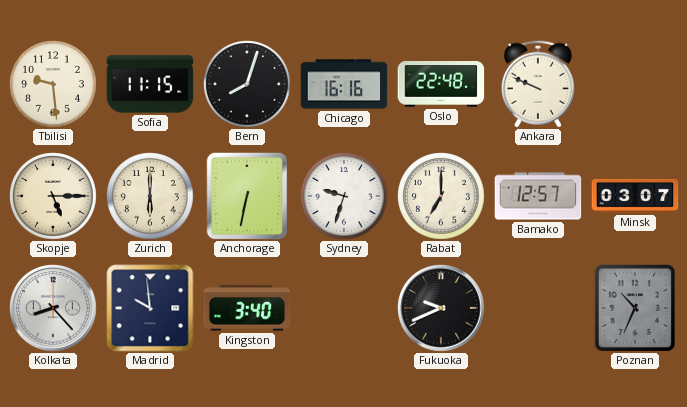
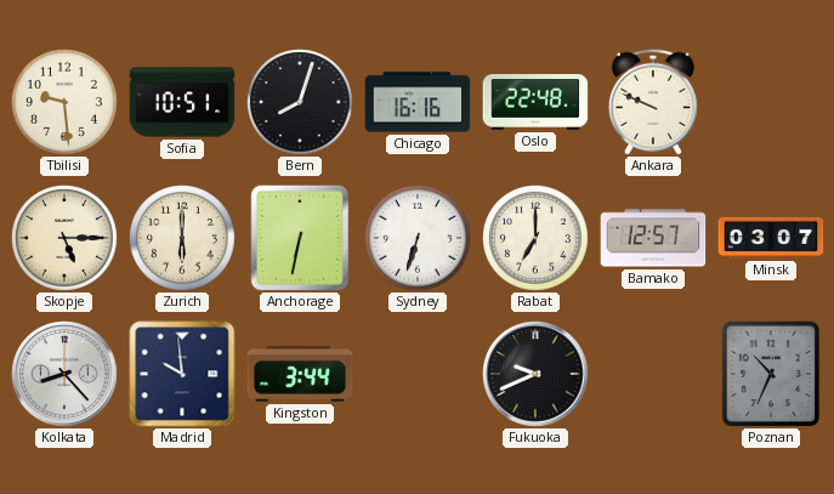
Sofia: 11:15 -> 10:51
Sydney: 9:33 -> 6:33
Kingston: 3:40 -> 3:44
